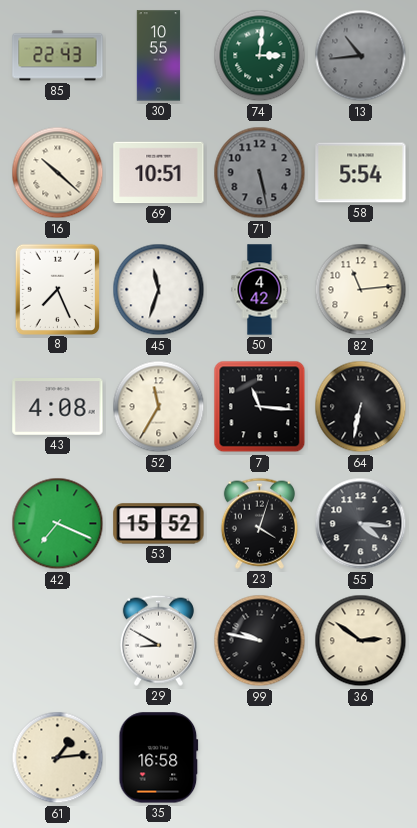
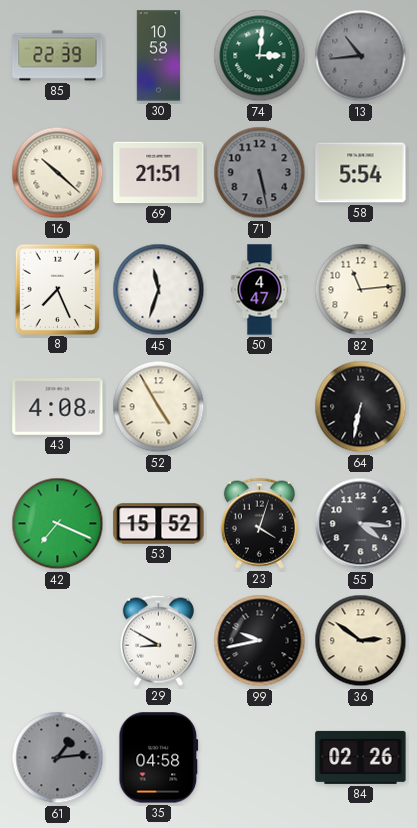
85: 22:43 -> 22:39
30: 10:55 -> 10:58
69: 10:51 -> 21:51
50: 4:42 -> 4:47
52: 11:35 -> 4:55
7: 11:16 -> none
99: 9:47 -> 9:43
61 dial: cream -> grey
35: 16:58 -> 04:58
84: none -> 02:26
